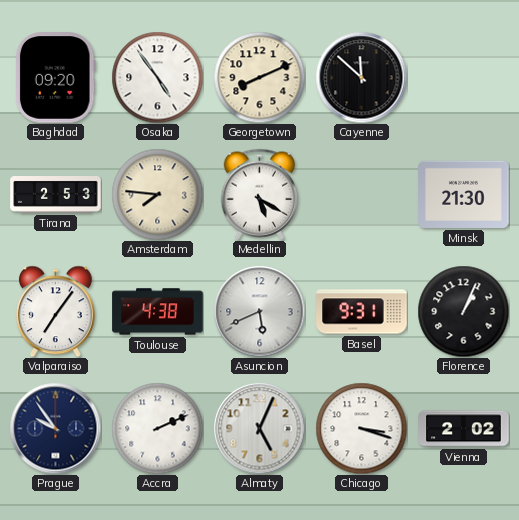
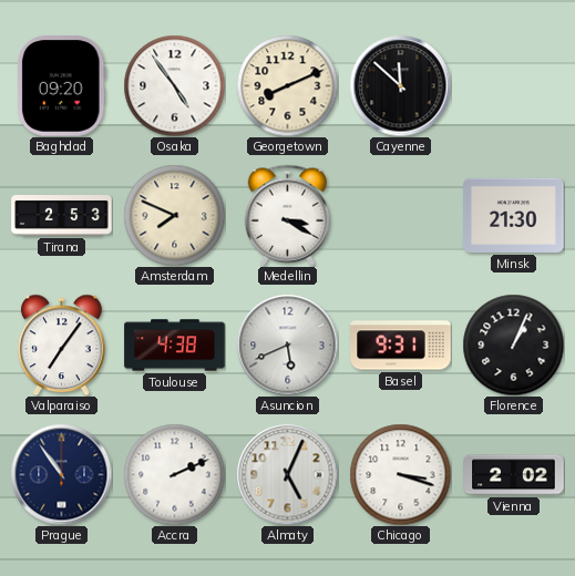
Amsterdam: 7:46 -> 7:49
Medellin: 5:20 -> 3:20
Prague: 9:54 -> 10:54
